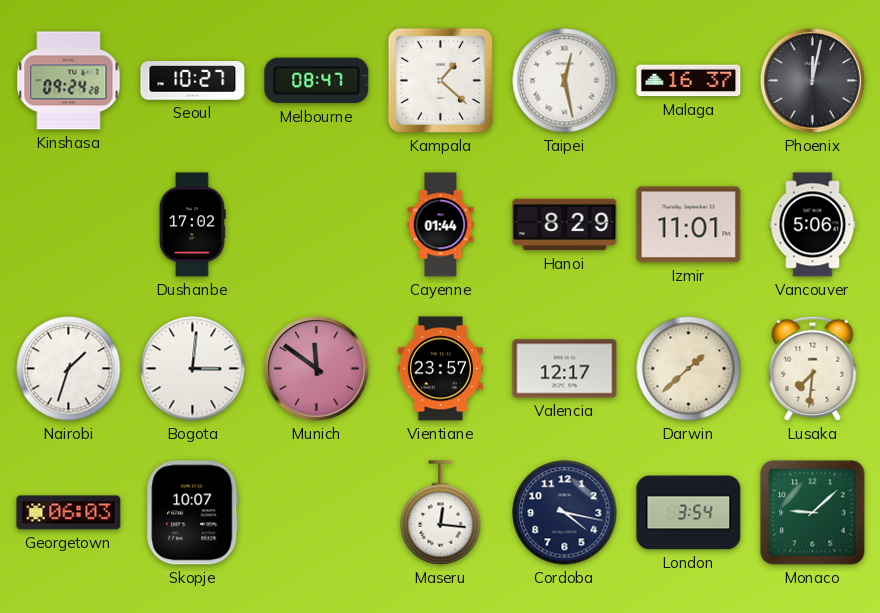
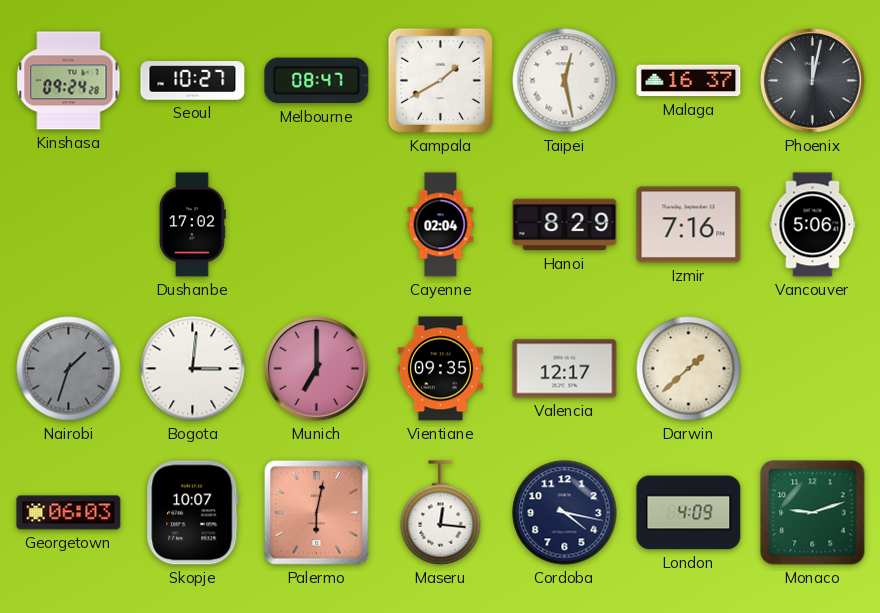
Kampala: 1:22 -> 1:40
Cayenne: 01:44 -> 02:04
Izmir: 11:01 -> 7:16
Nairobi dial: white -> grey
Munich: 11:51 -> 7:00
Vientiane: 23:57 -> 09:35
Lusaka: 7:31 -> none
Palermo: none -> 6:02
London: 3:54 -> 4:09
Monaco: 9:08 -> 9:12
